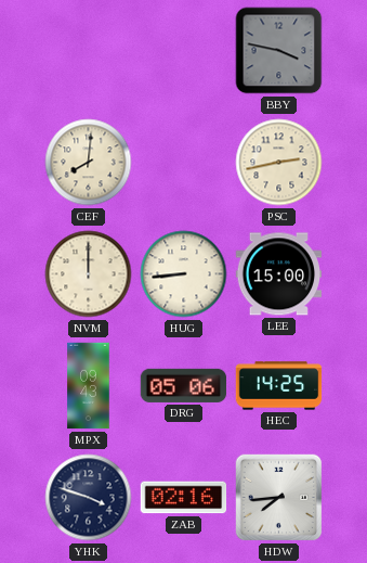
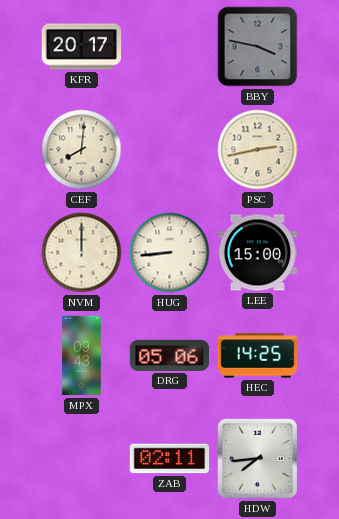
KFR: none -> 20:17
YHK: 3:48 -> none
ZAB: 02:16 -> 02:11
